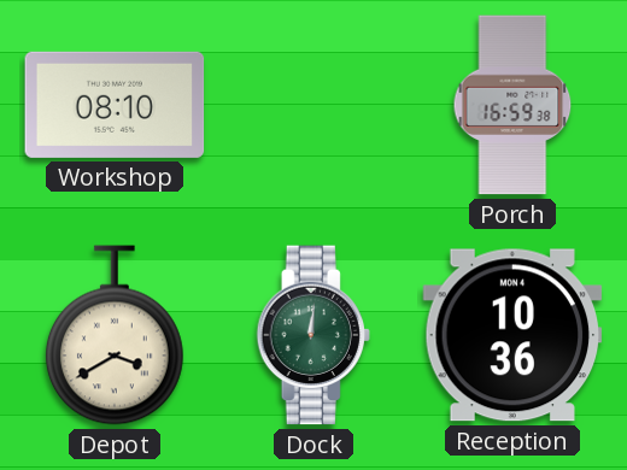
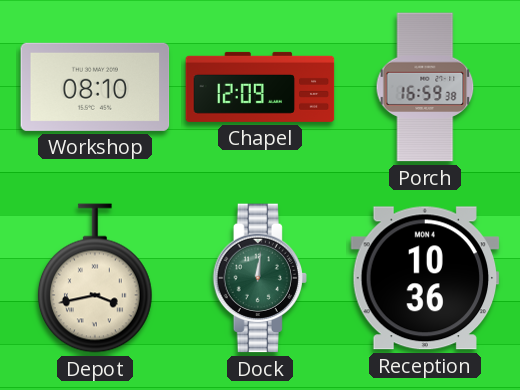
Chapel: none -> 12:09
Depot: 3:40 -> 3:43
